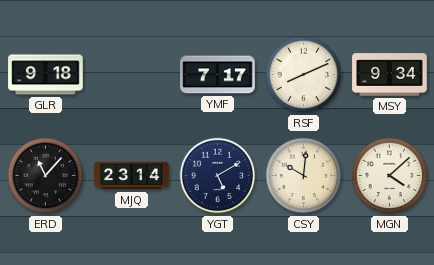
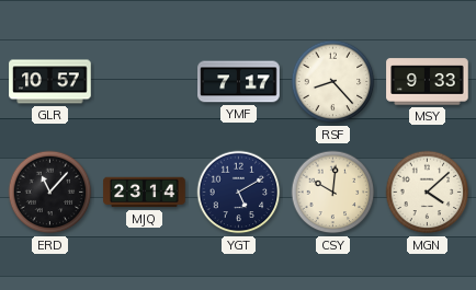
GLR: 9:18 -> 10:57
RSF: 8:11 -> 8:23
MSY: 9:34 -> 9:33
